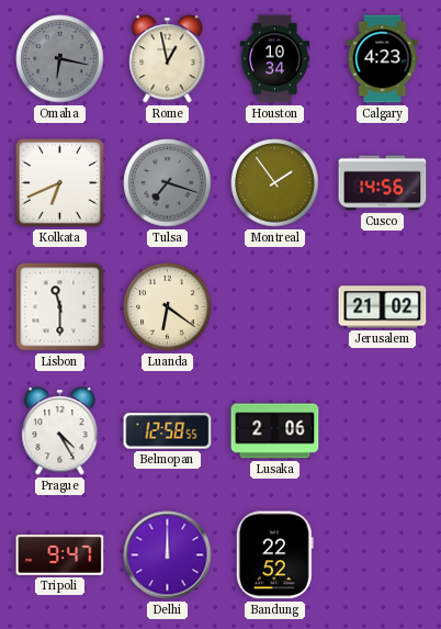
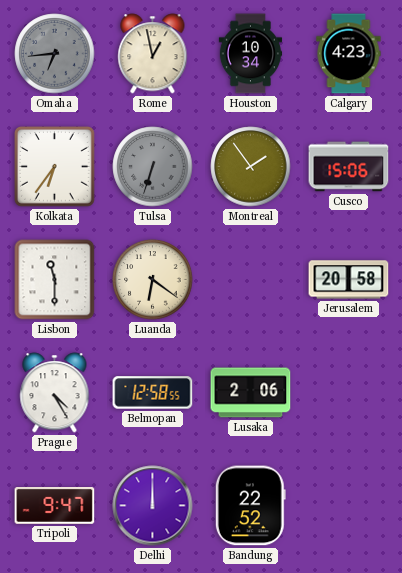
Omaha: 6:17 -> 6:44
Kolkata: 6:41 -> 6:36
Tulsa: 7:18 -> 6:33
Cusco: 14:56 -> 15:06
Jerusalem: 21:02 -> 20:58
